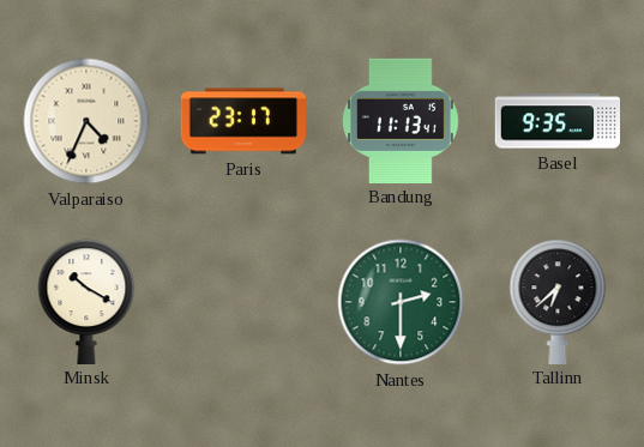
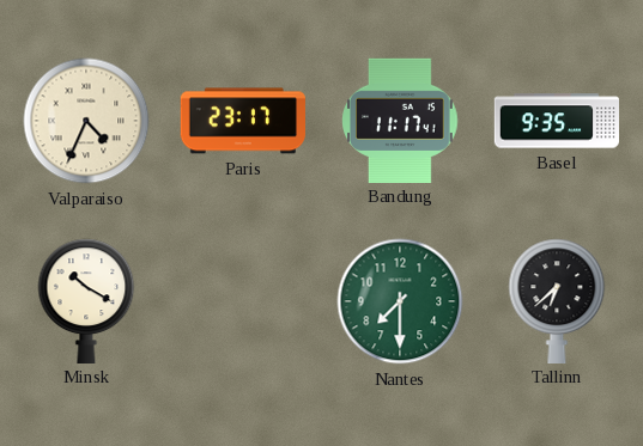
Bandung: 11:13 -> 11:17
Nantes: 2:30 -> 7:30
